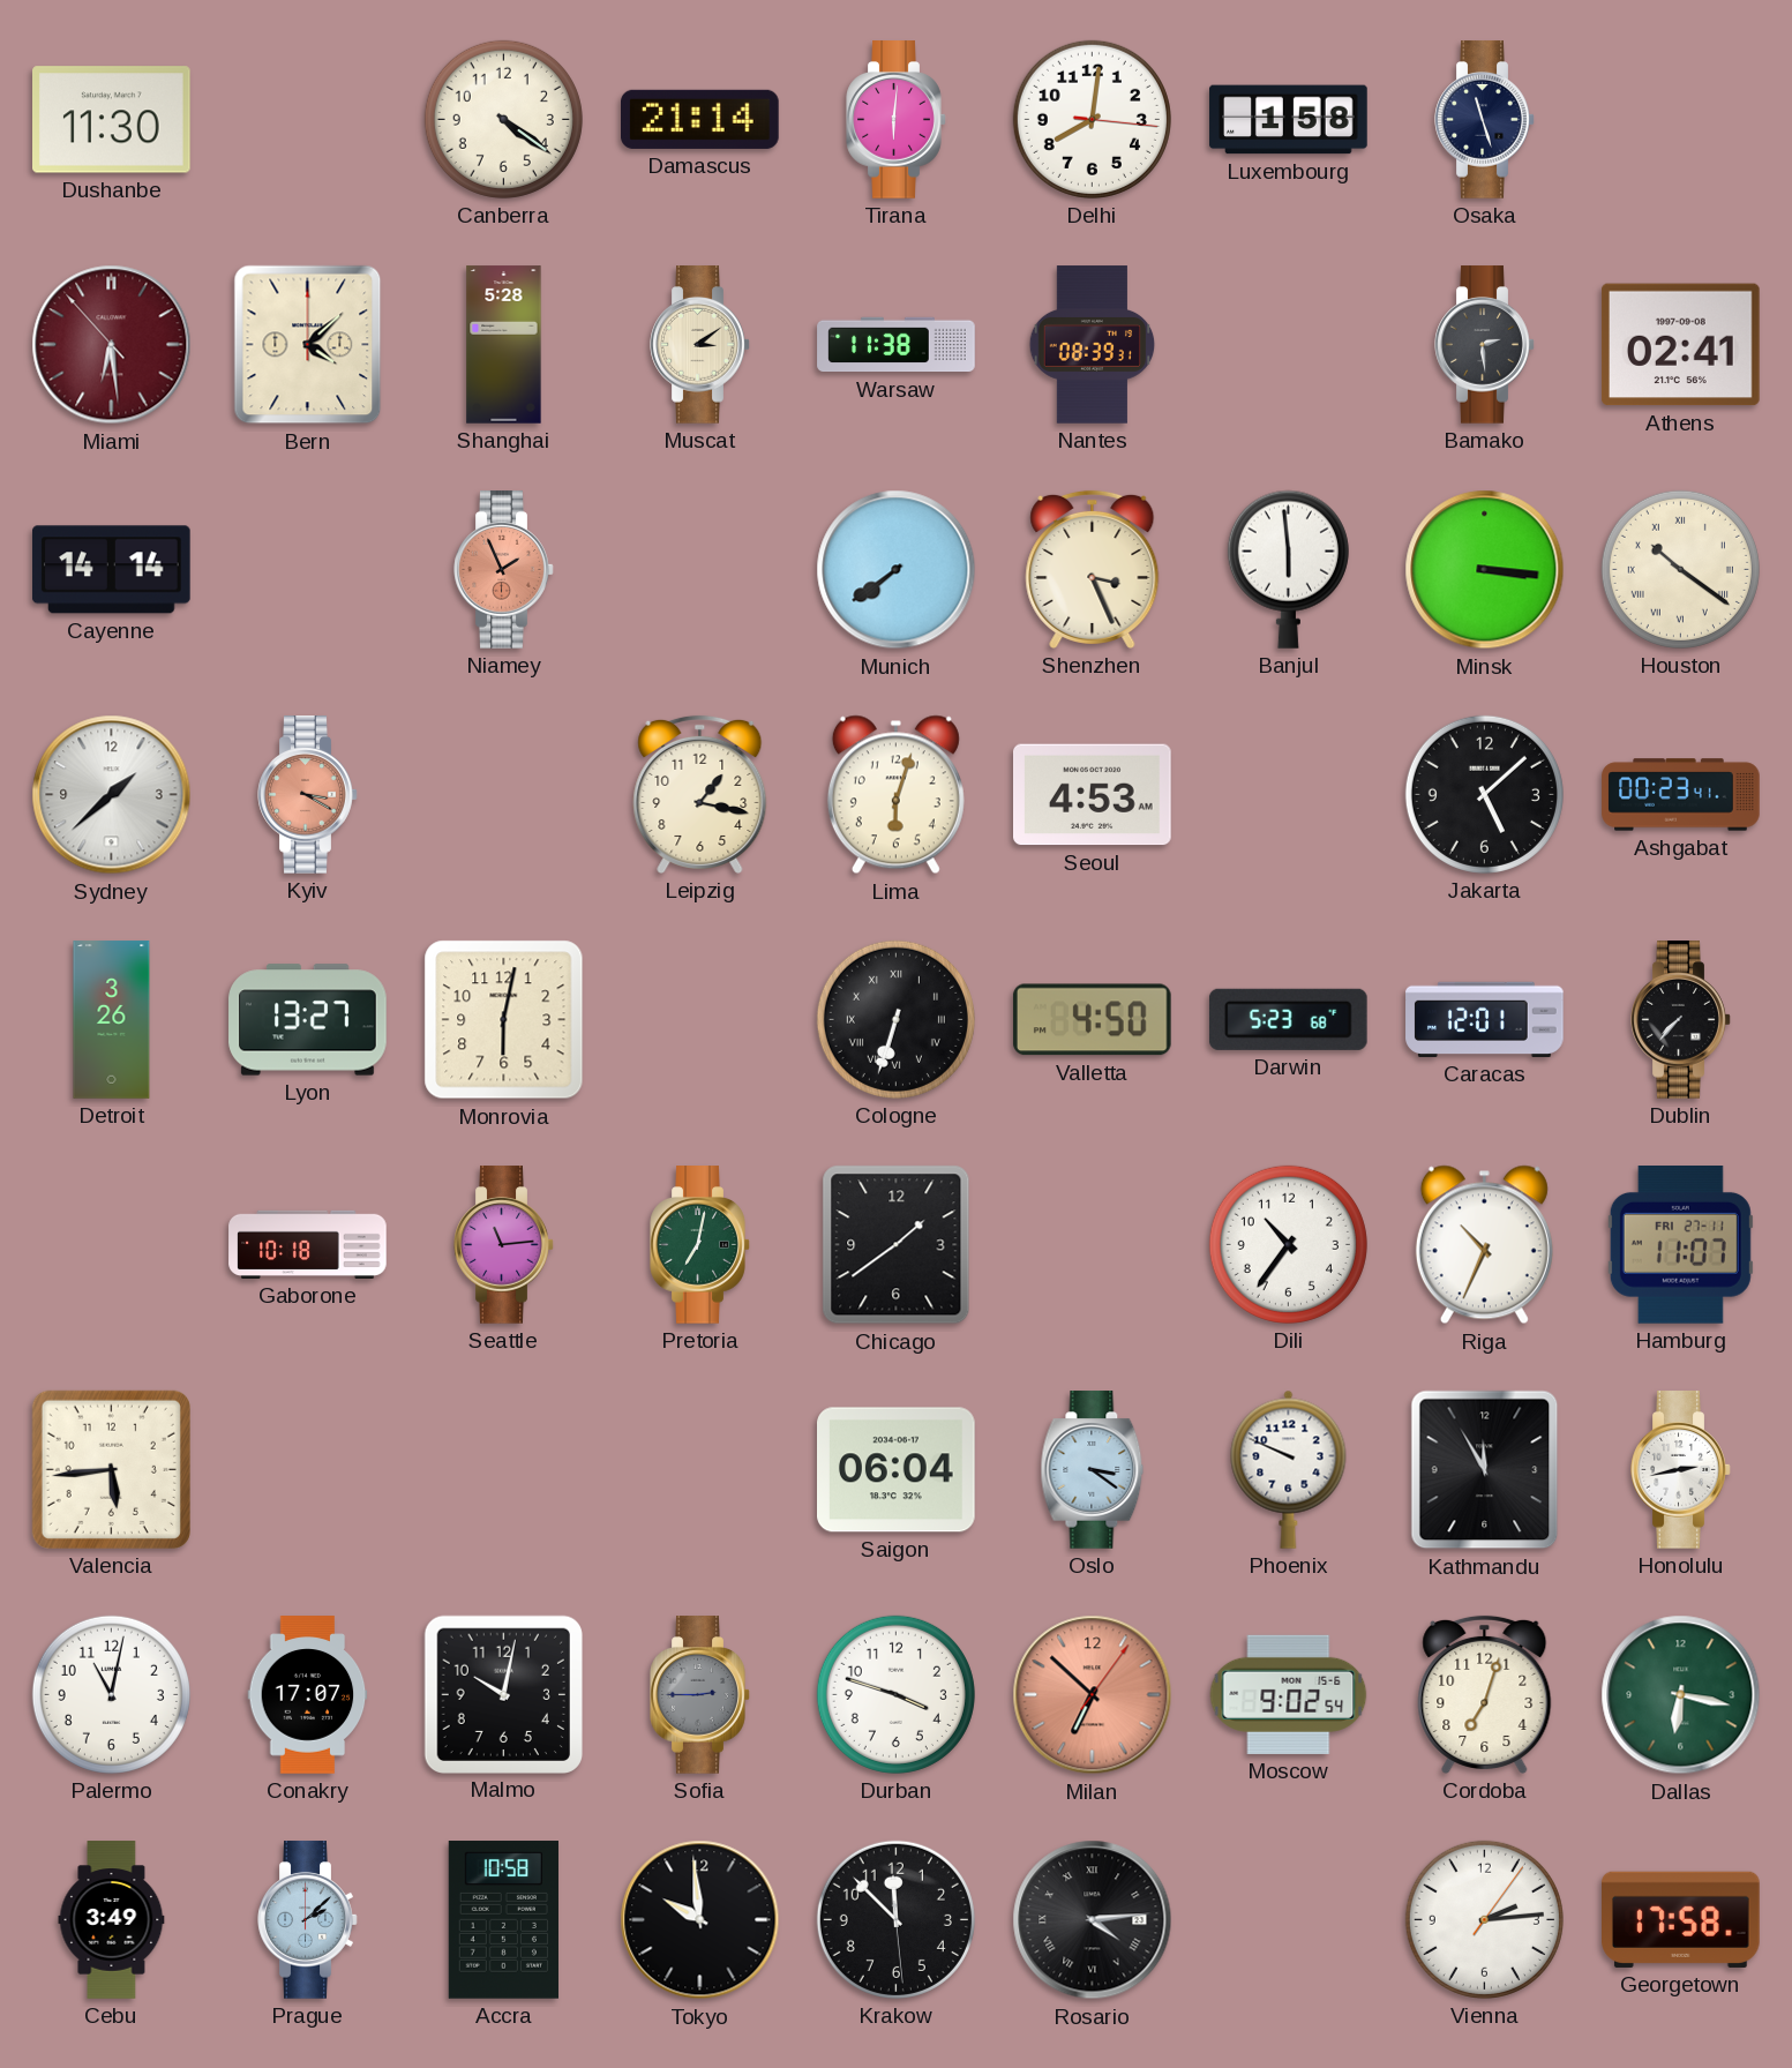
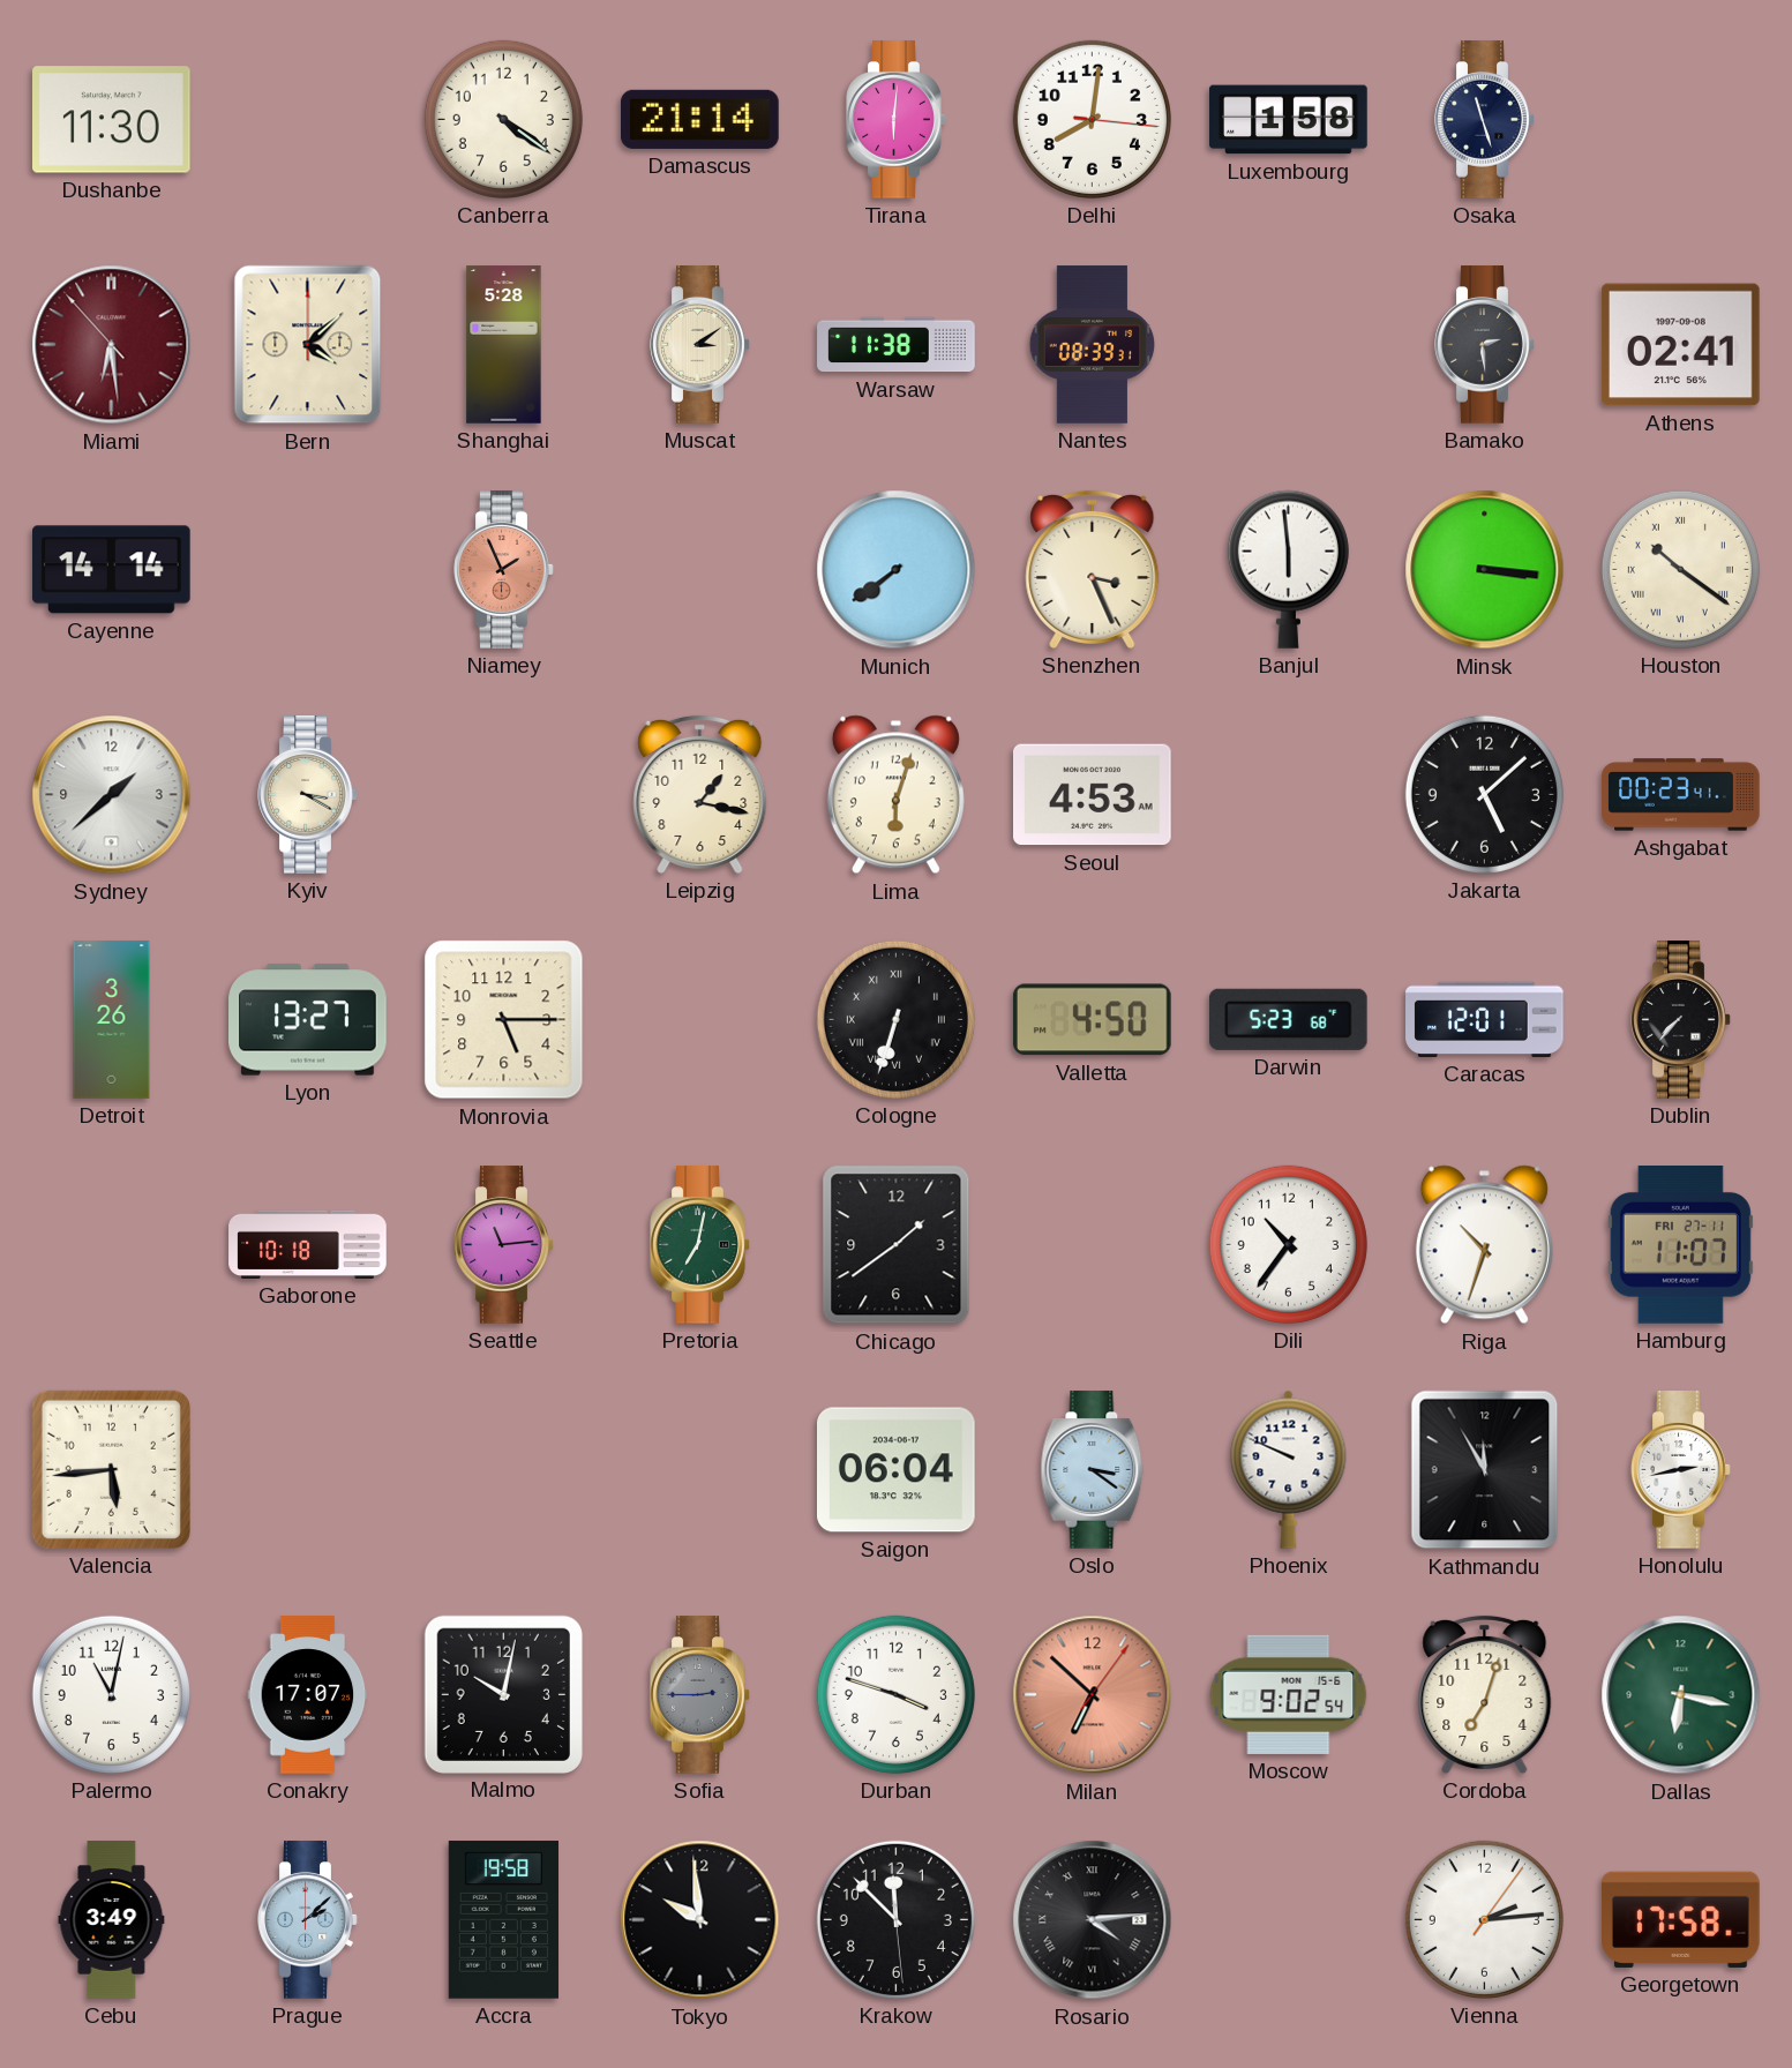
Kyiv dial: salmon -> cream
Monrovia: 6:02 -> 5:15
Riga: 10:34 -> 10:33
Accra: 10:58 -> 19:58
